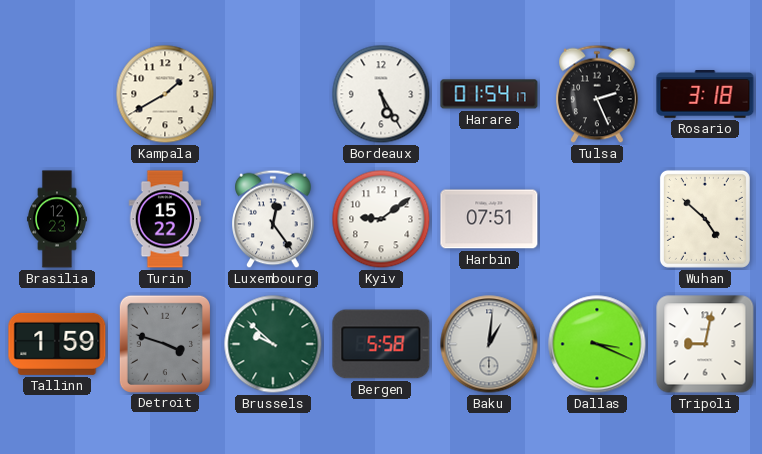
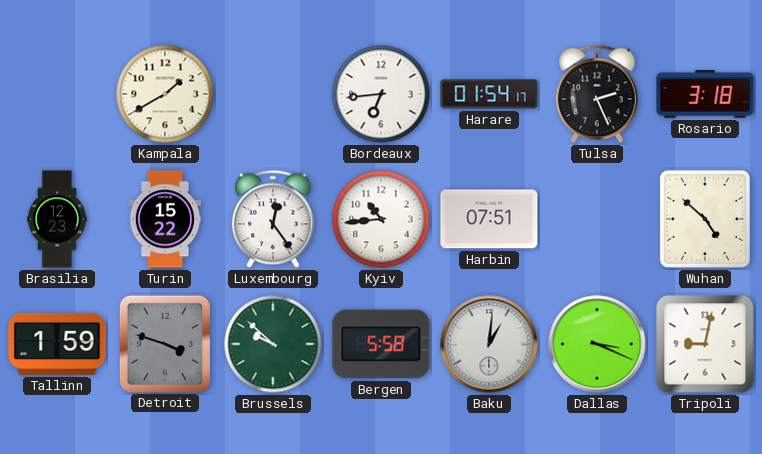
Bordeaux: 5:25 -> 6:44
Kyiv: 9:09 -> 10:44
